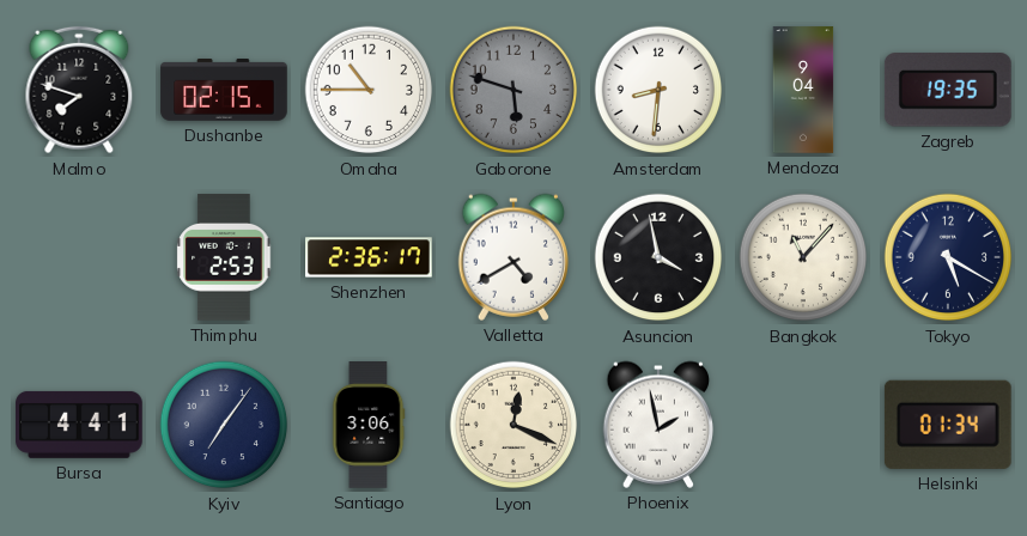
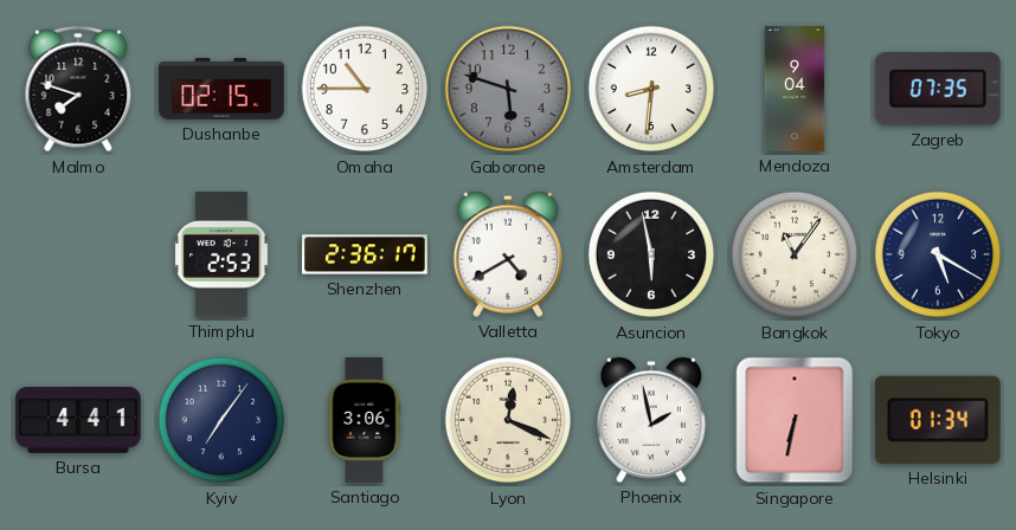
Zagreb: 19:35 -> 07:35
Asuncion: 3:58 -> 5:58
Bangkok: 11:07 -> 11:06
Singapore: none -> 6:32
